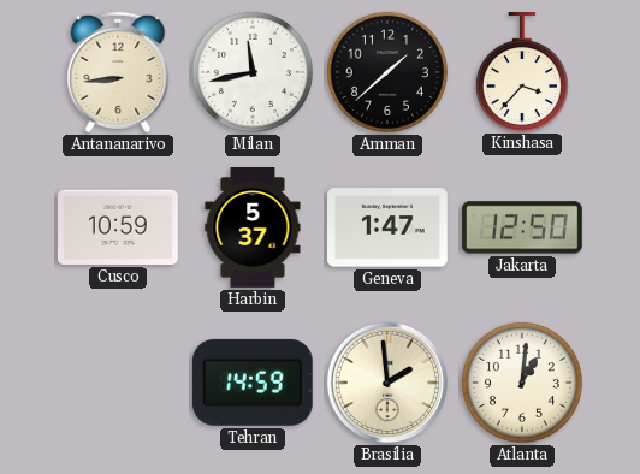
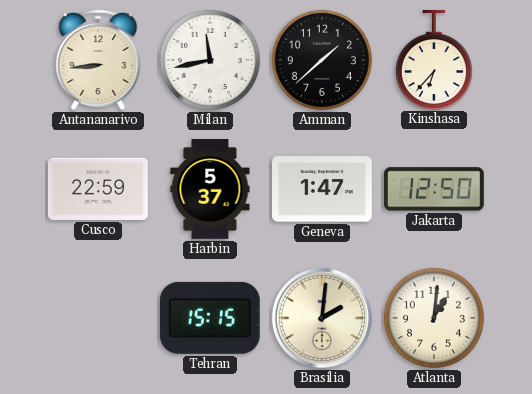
Kinshasa: 3:37 -> 6:37
Cusco: 10:59 -> 22:59
Tehran: 14:59 -> 15:15
Brasilia: 1:59 -> 2:01
